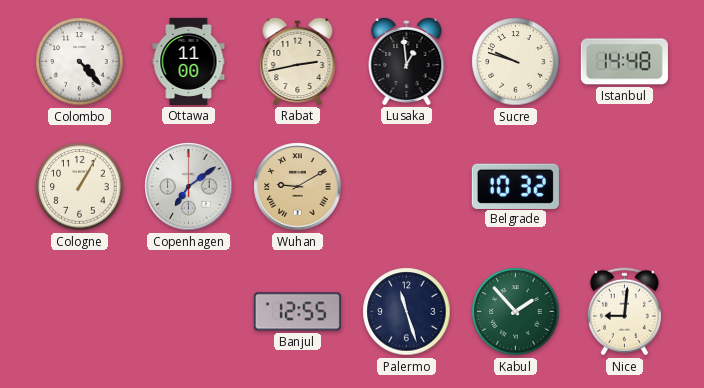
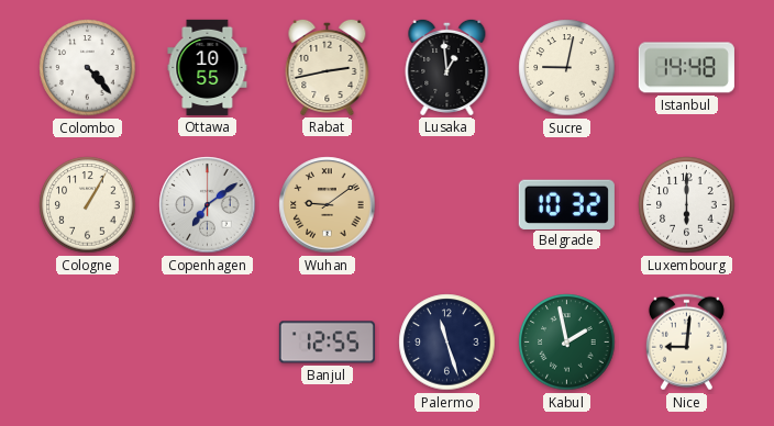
Ottawa: 11:00 -> 10:55
Sucre: 9:48 -> 9:02
Wuhan: 9:10 -> 9:09
Luxembourg: none -> 6:00
Kabul: 1:53 -> 1:58
